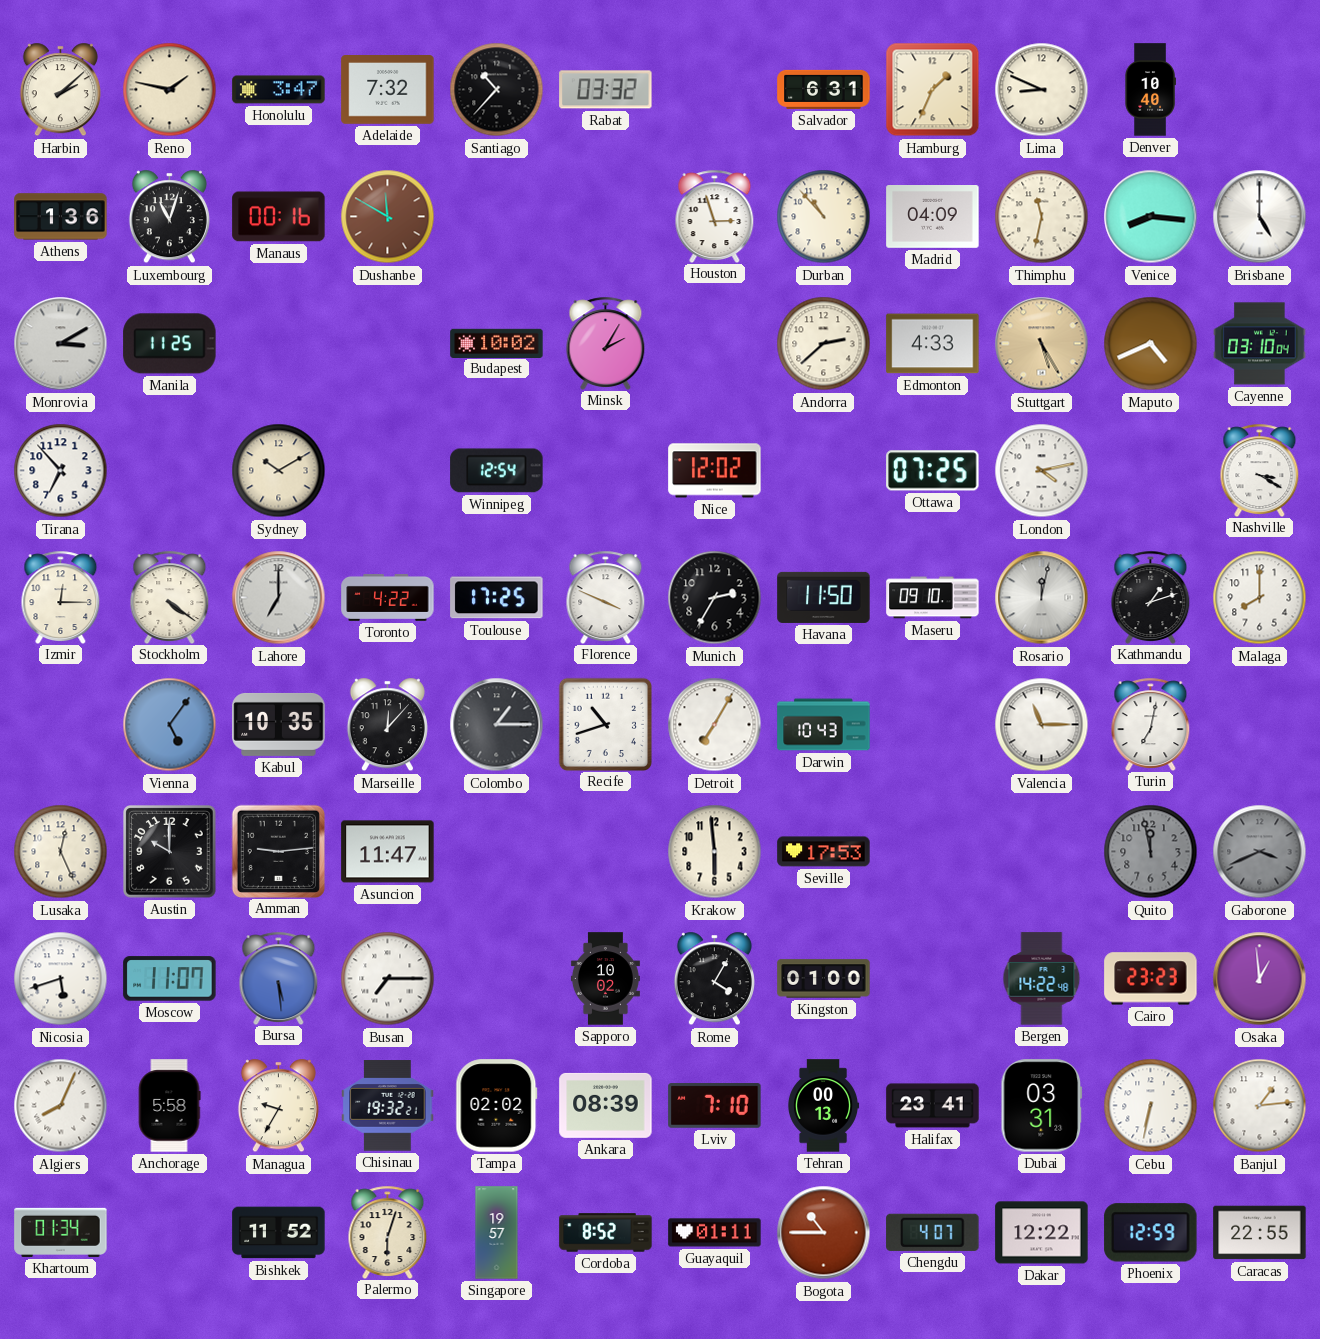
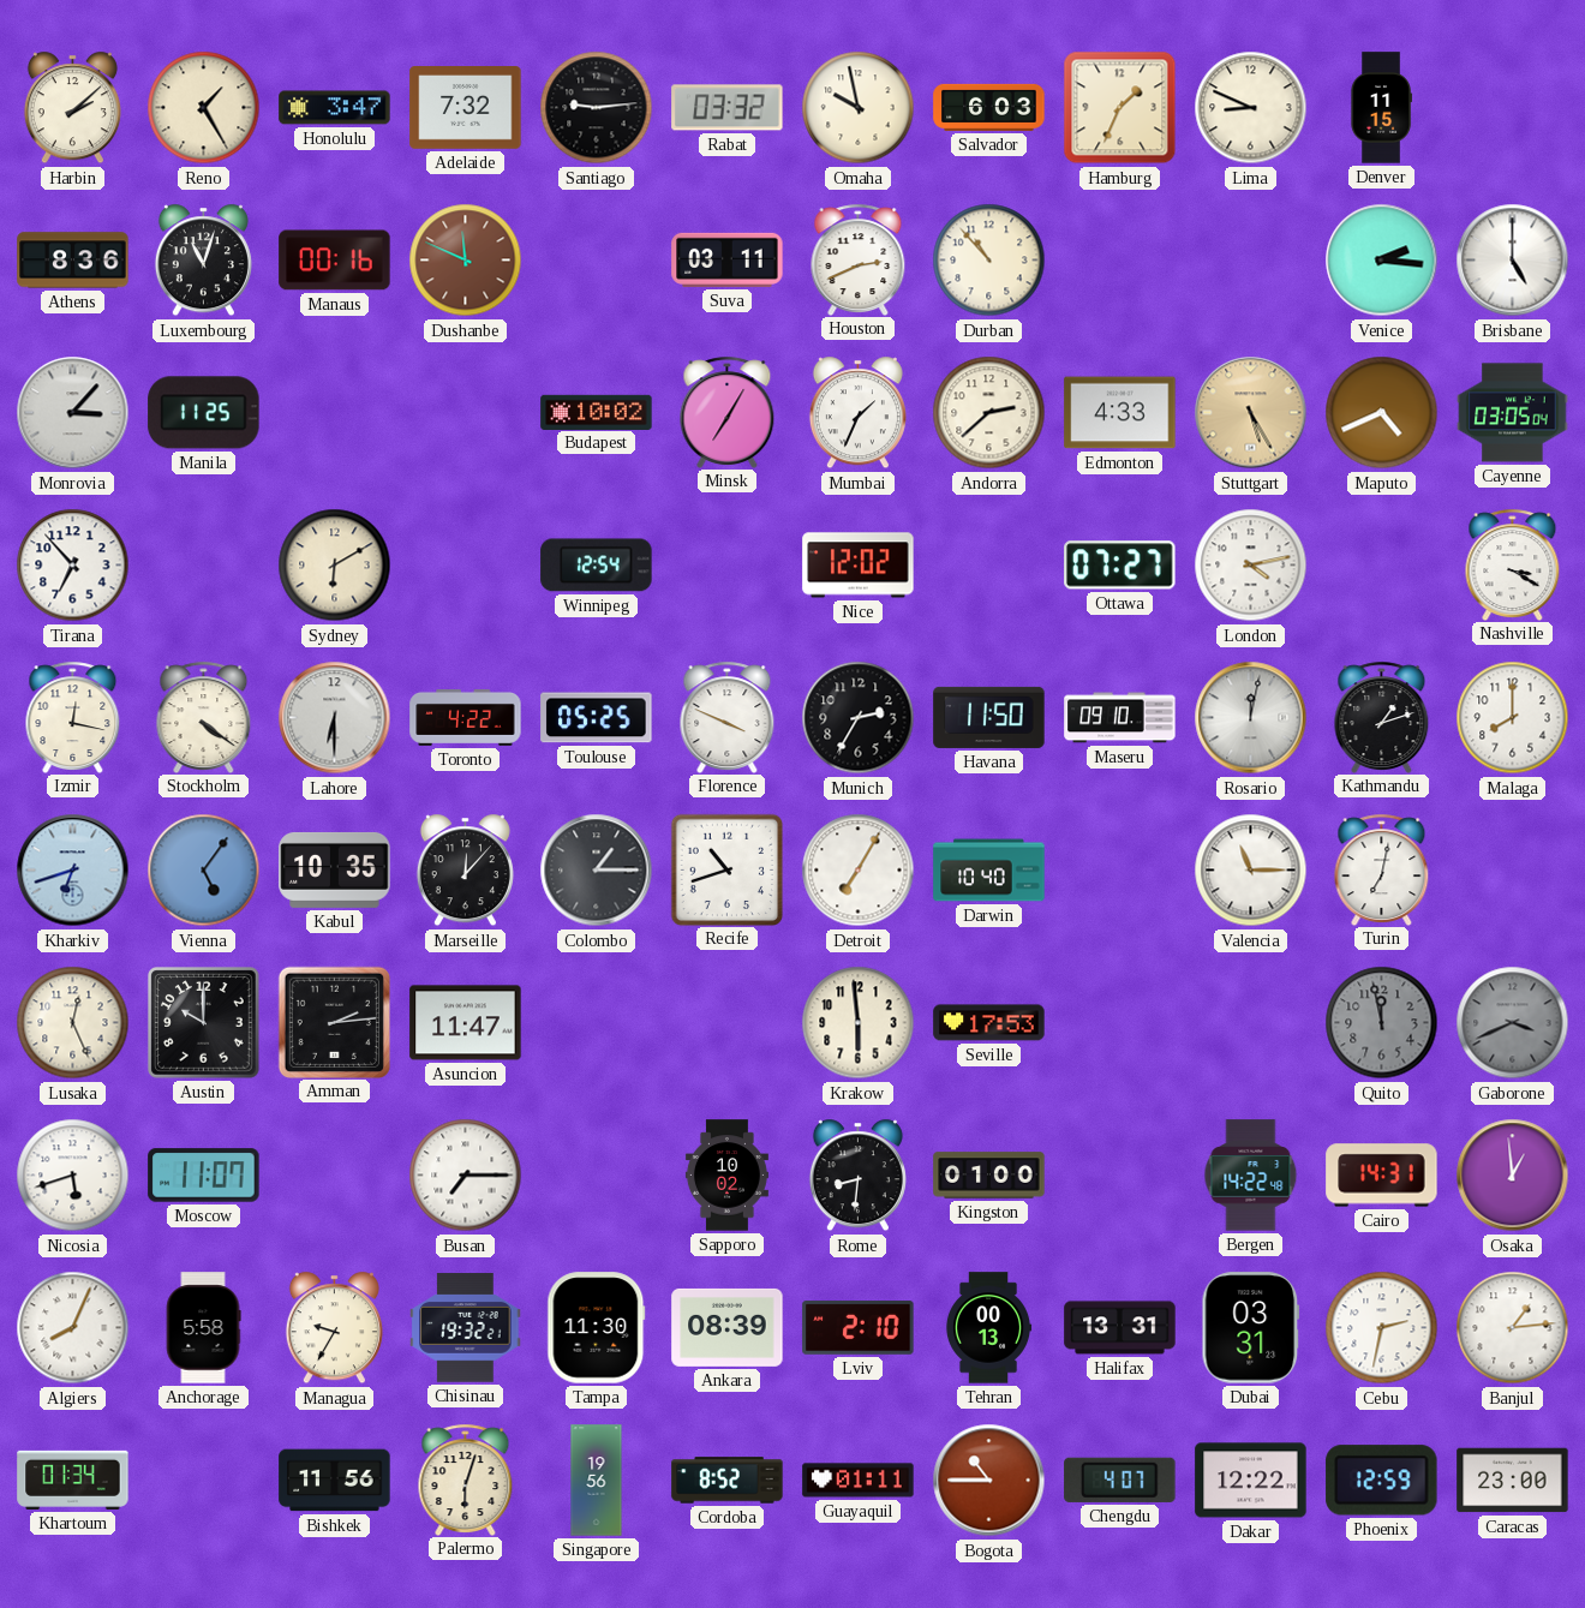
Reno: 1:47 -> 1:25
Santiago: 10:37 -> 9:14
Omaha: none -> 9:58
Salvador: 6:31 -> 6:03
Denver: 10:40 -> 11:15
Athens: 1:36 -> 8:36
Dushanbe: 11:50 -> 11:49
Suva: none -> 03:11
Houston: 2:57 -> 2:41
Madrid: 04:09 -> none
Thimphu: 11:32 -> none
Venice: 8:16 -> 2:16
Monrovia: 3:10 -> 3:07
Minsk: 2:05 -> 7:05
Mumbai: none -> 1:34
Cayenne: 03:10 -> 03:05
Sydney: 10:10 -> 6:10
Ottawa: 07:25 -> 07:27
Izmir: 12:15 -> 12:17
Lahore: 7:00 -> 6:30
Toulouse: 17:25 -> 05:25
Kharkiv: none -> 6:42
Darwin: 10:43 -> 10:40
Amman: 9:14 -> 2:14
Bursa: 5:29 -> none
Rome: 4:05 -> 8:31
Cairo: 23:23 -> 14:31
Tampa: 02:02 -> 11:30
Lviv: 7:10 -> 2:10
Halifax: 23:41 -> 13:31
Cebu: 6:32 -> 2:32
Bishkek: 11:52 -> 11:56
Singapore: 19:57 -> 19:56
Caracas: 22:55 -> 23:00
